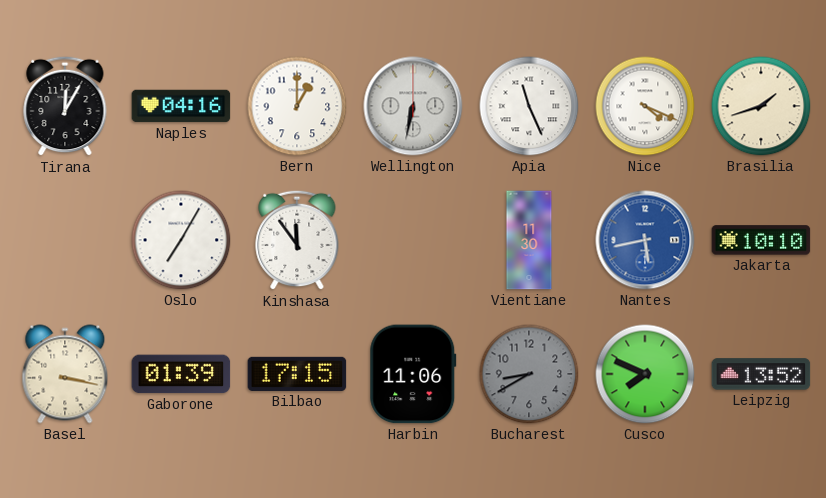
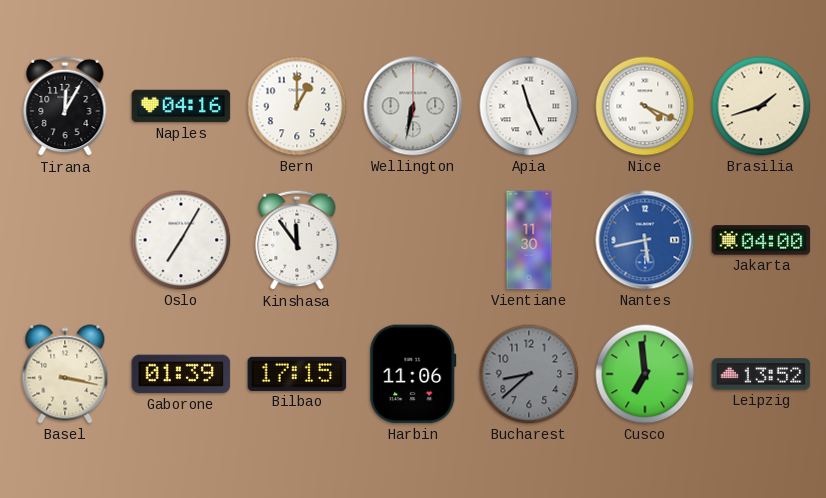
Jakarta: 10:10 -> 04:00
Bucharest: 8:40 -> 8:38
Cusco: 7:49 -> 6:59
